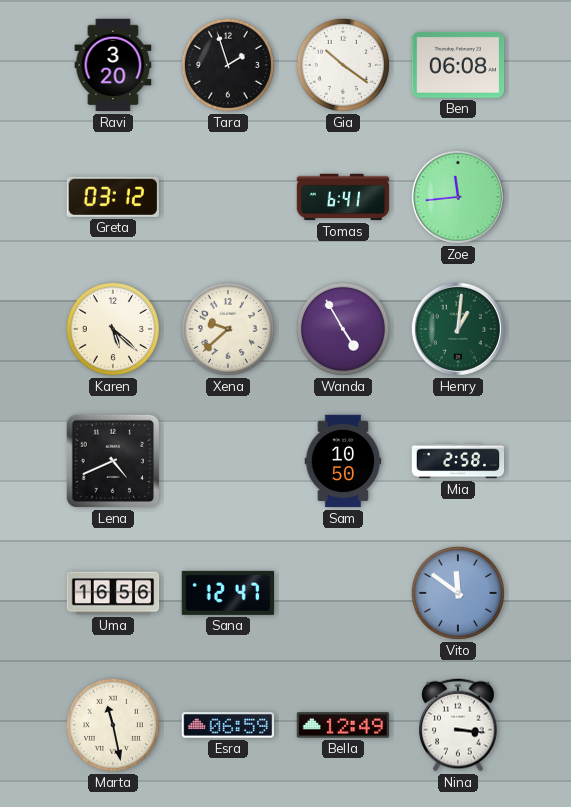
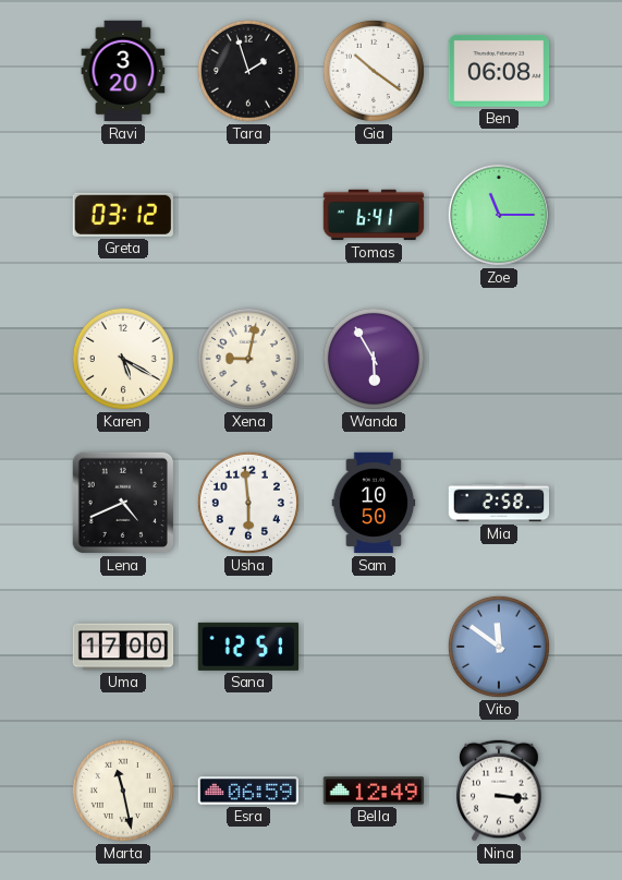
Zoe: 11:44 -> 11:15
Karen: 5:22 -> 5:20
Xena: 9:38 -> 9:02
Wanda: 4:55 -> 5:55
Henry: 1:01 -> none
Usha: none -> 5:59
Uma: 16:56 -> 17:00
Sana: 12:47 -> 12:51
